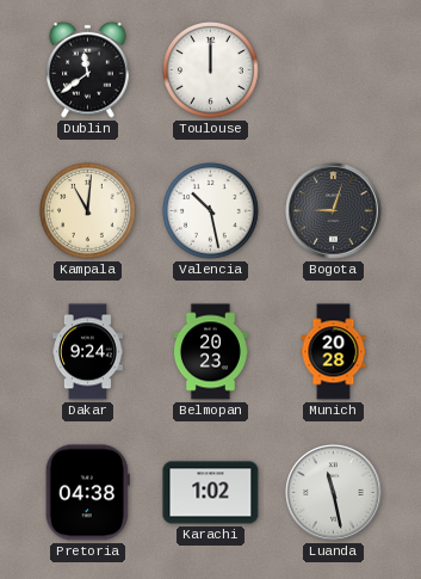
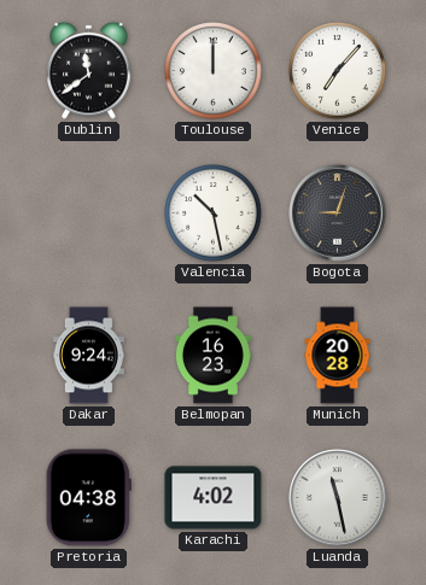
Venice: none -> 7:07
Kampala: 11:01 -> none
Belmopan: 20:23 -> 16:23
Karachi: 1:02 -> 4:02
